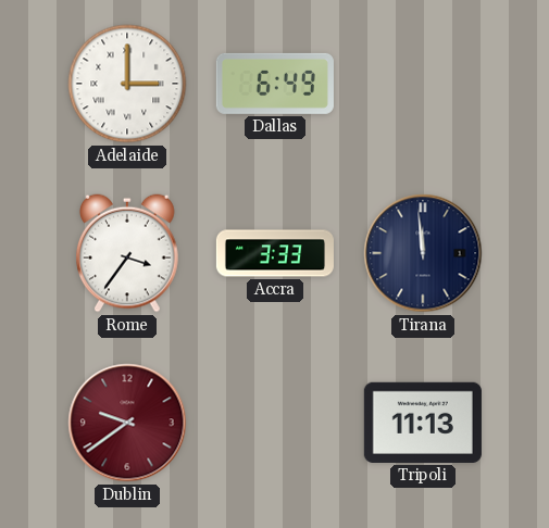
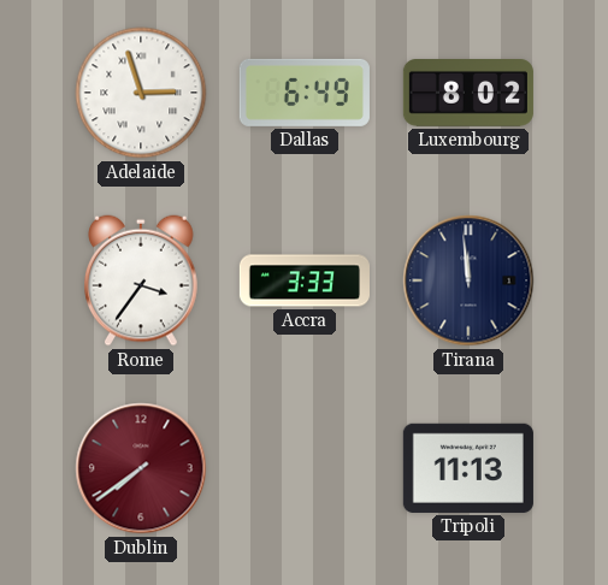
Adelaide: 3:00 -> 2:57
Luxembourg: none -> 8:02
Dublin: 9:39 -> 7:39
